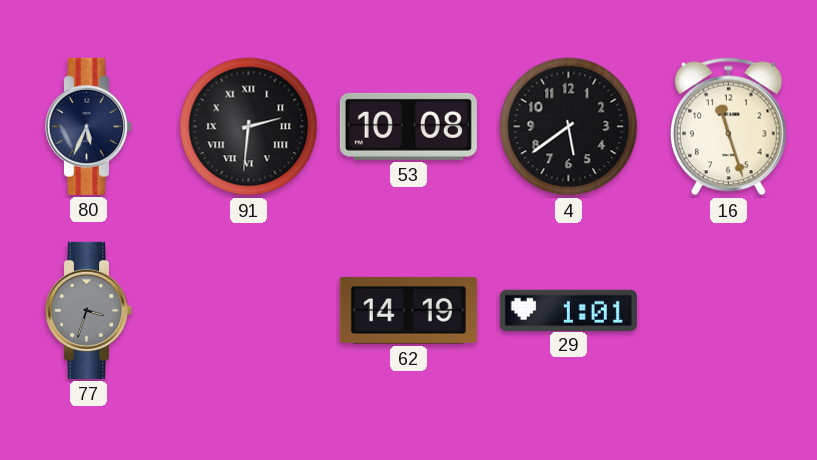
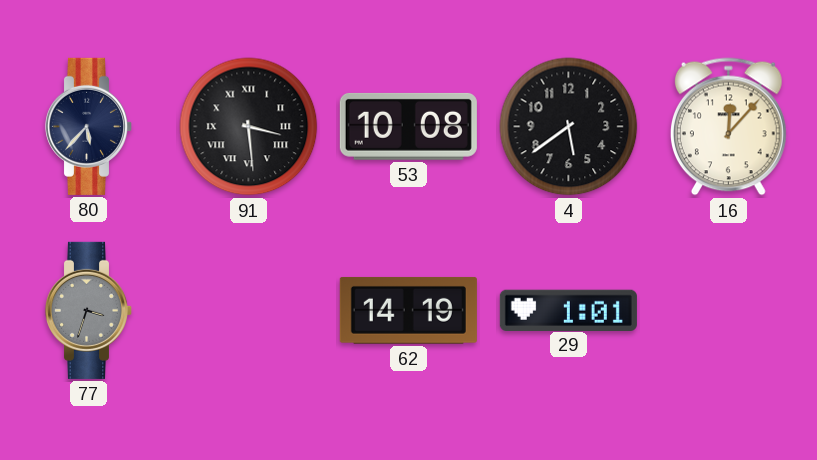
80: 5:34 -> 5:37
91: 2:31 -> 3:29
16: 11:27 -> 12:07
